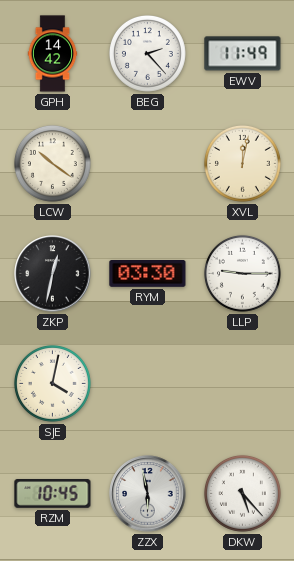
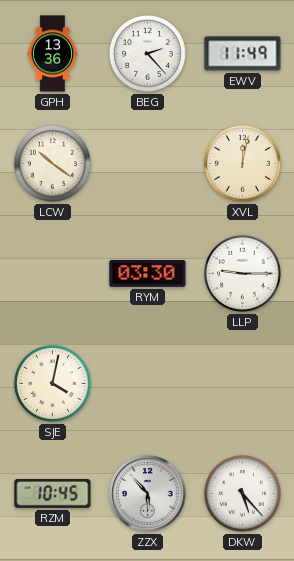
GPH: 14:42 -> 13:36
ZKP: 12:32 -> none
ZZX: 5:58 -> 5:53
